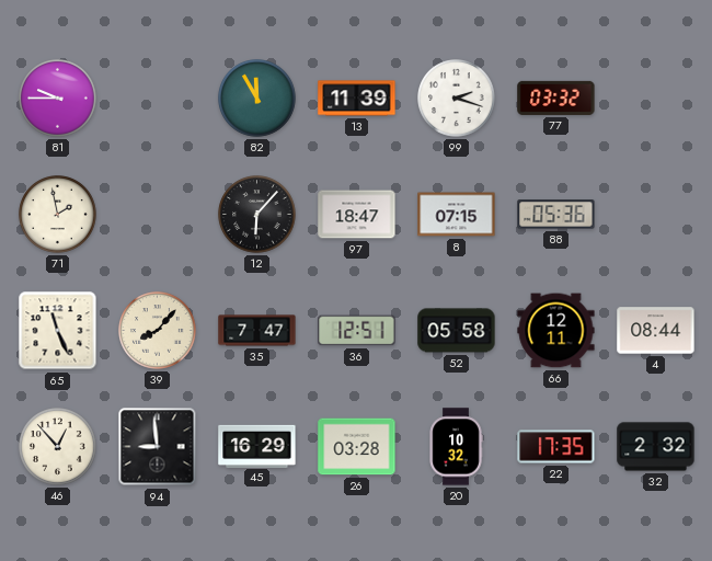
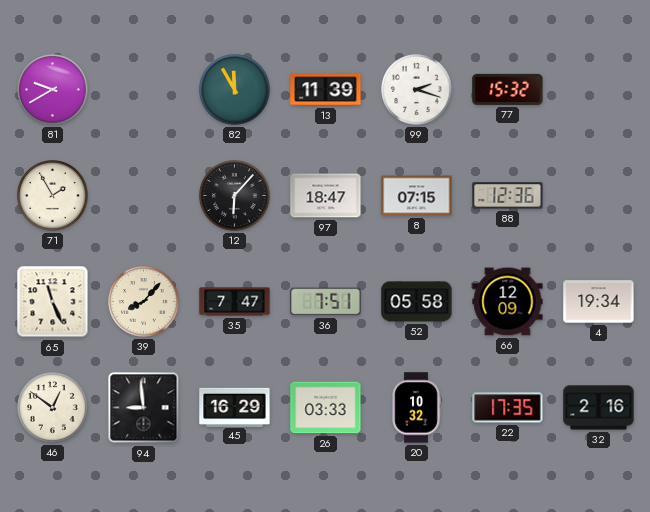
81: 9:45 -> 9:40
77: 03:32 -> 15:32
71: 1:58 -> 1:55
88: 05:36 -> 12:36
36: 12:51 -> 7:51
66: 12:11 -> 12:09
4: 08:44 -> 19:34
46: 12:53 -> 12:51
26: 03:28 -> 03:33
32: 2:32 -> 2:16
